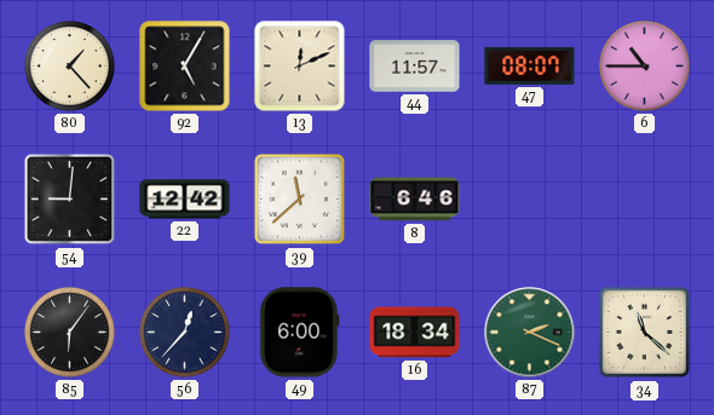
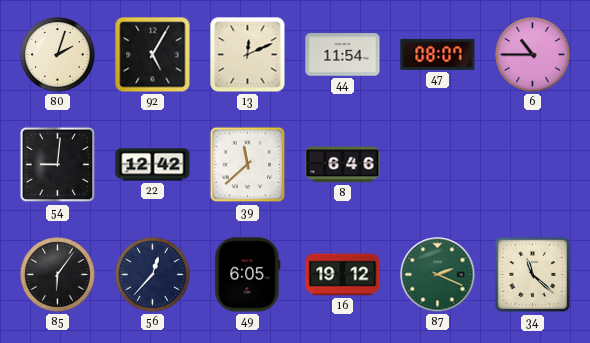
80: 1:23 -> 2:03
44: 11:57 -> 11:54
49: 6:00 -> 6:05
16: 18:34 -> 19:12
